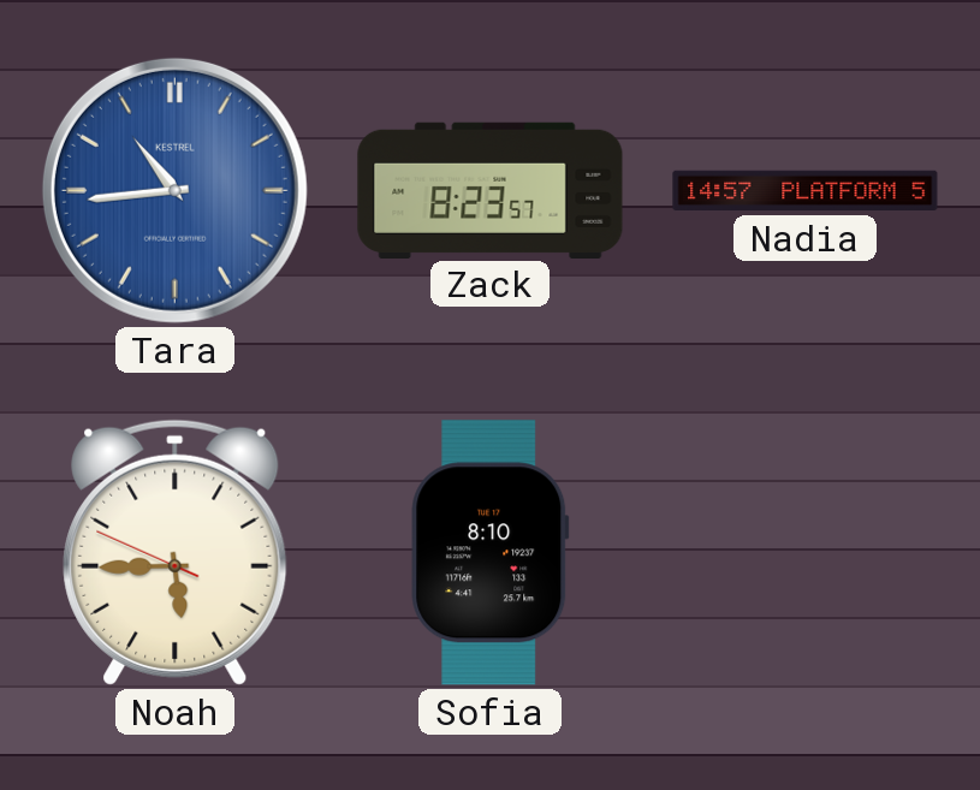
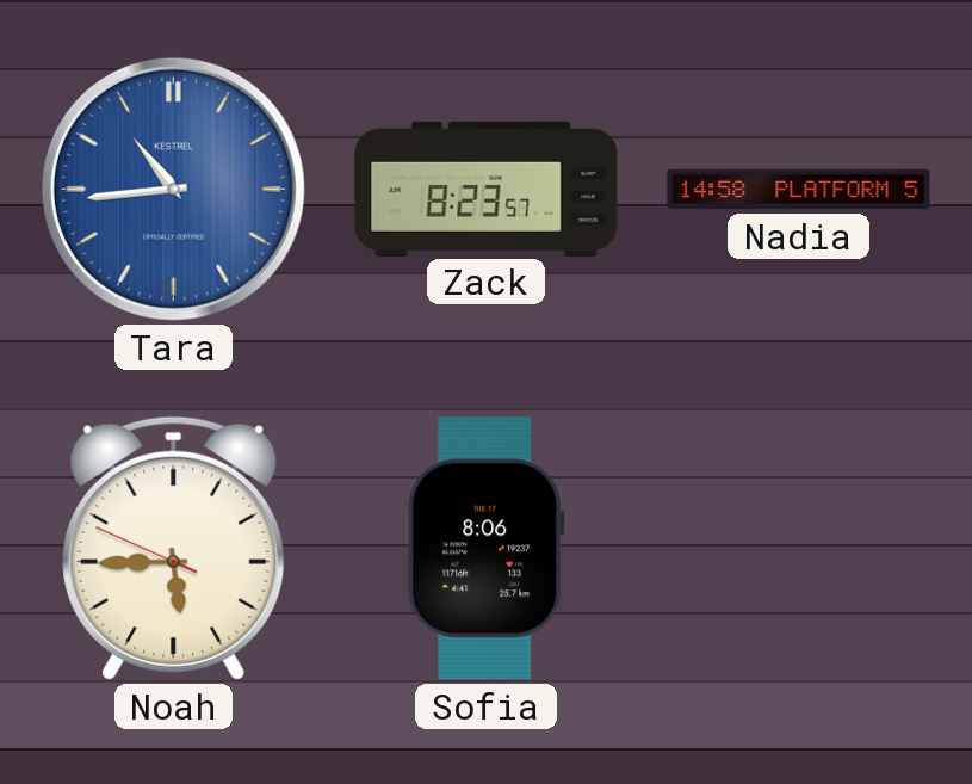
Nadia: 14:57 -> 14:58
Sofia: 8:10 -> 8:06
